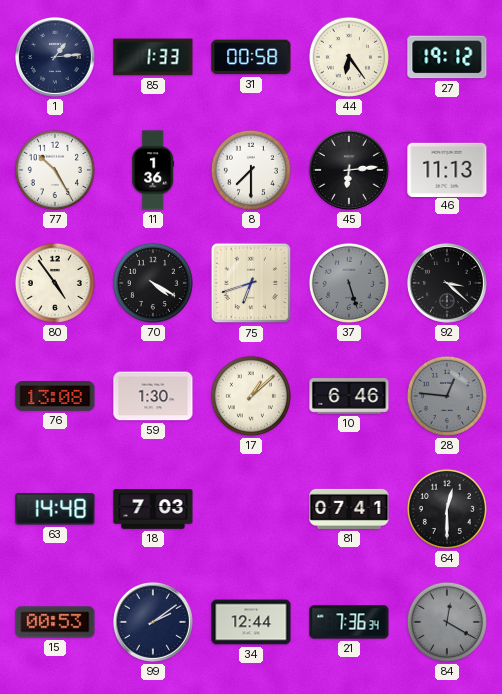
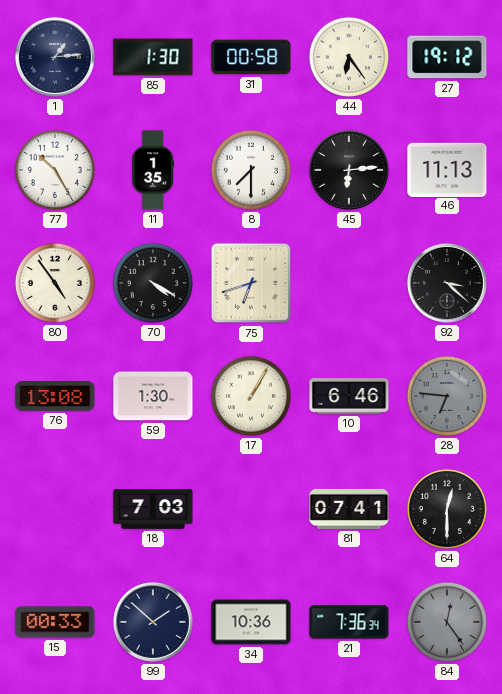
85: 1:33 -> 1:30
11: 1:36 -> 1:35
37: 5:27 -> none
17: 1:08 -> 1:05
28: 12:46 -> 6:46
63: 14:48 -> none
15: 00:53 -> 00:33
99: 2:09 -> 1:52
34: 12:44 -> 10:36
84: 12:20 -> 12:24
